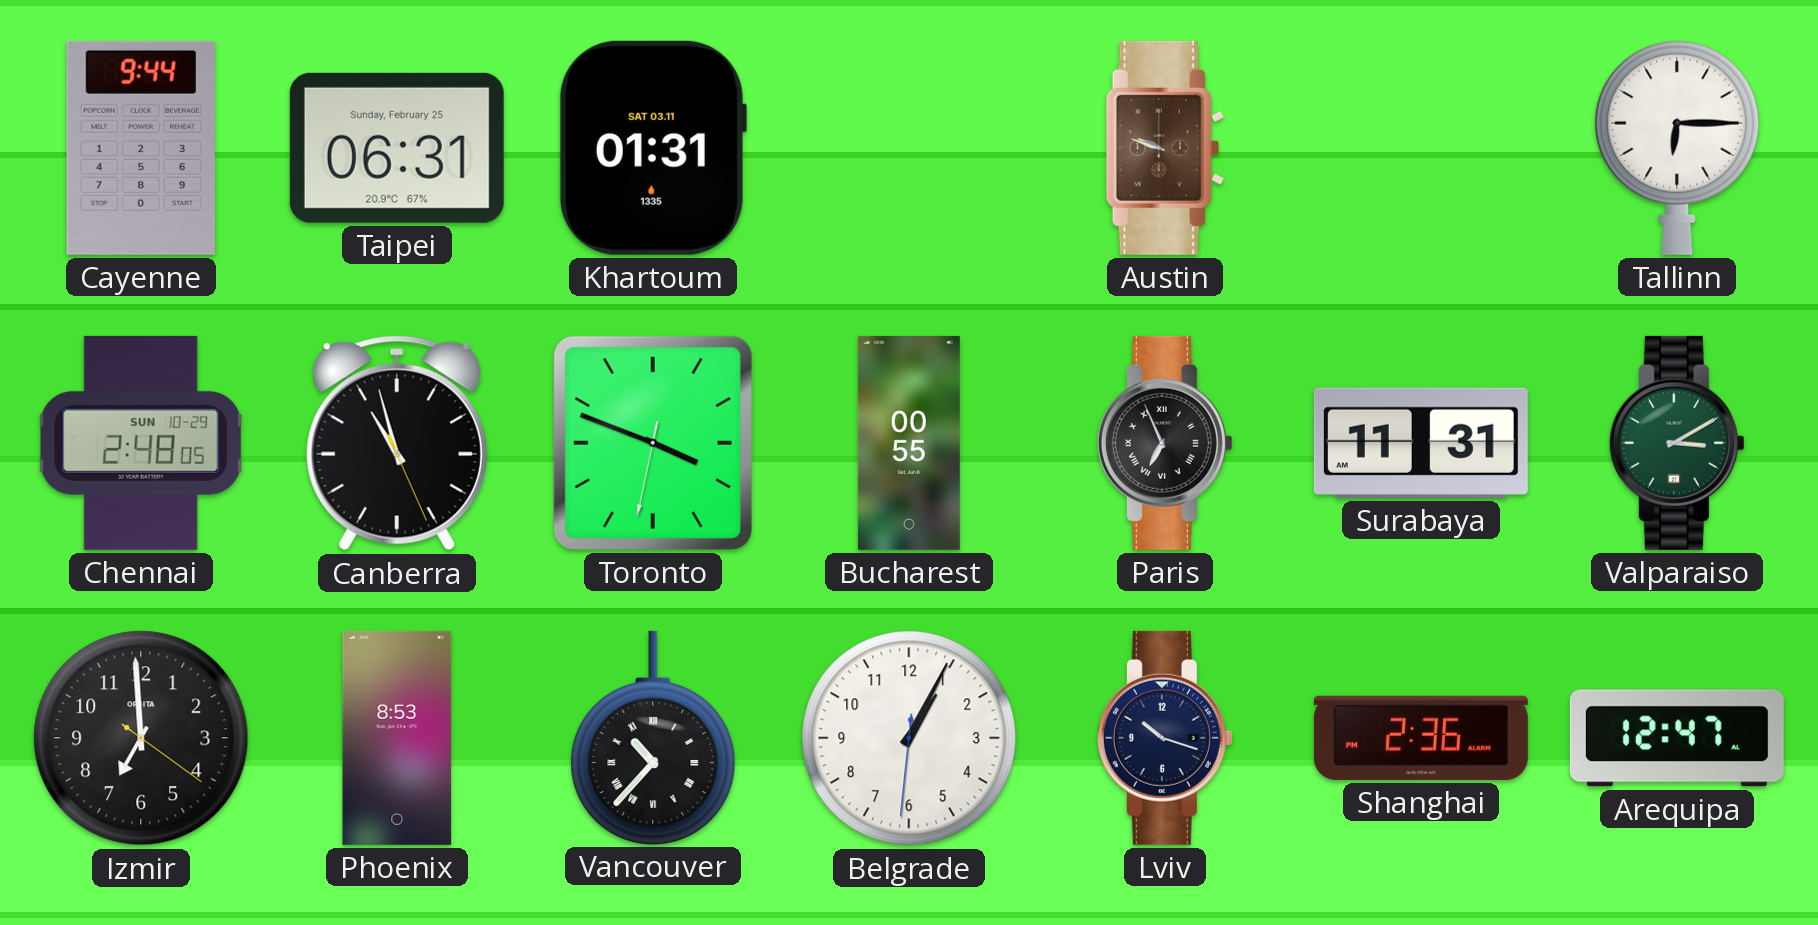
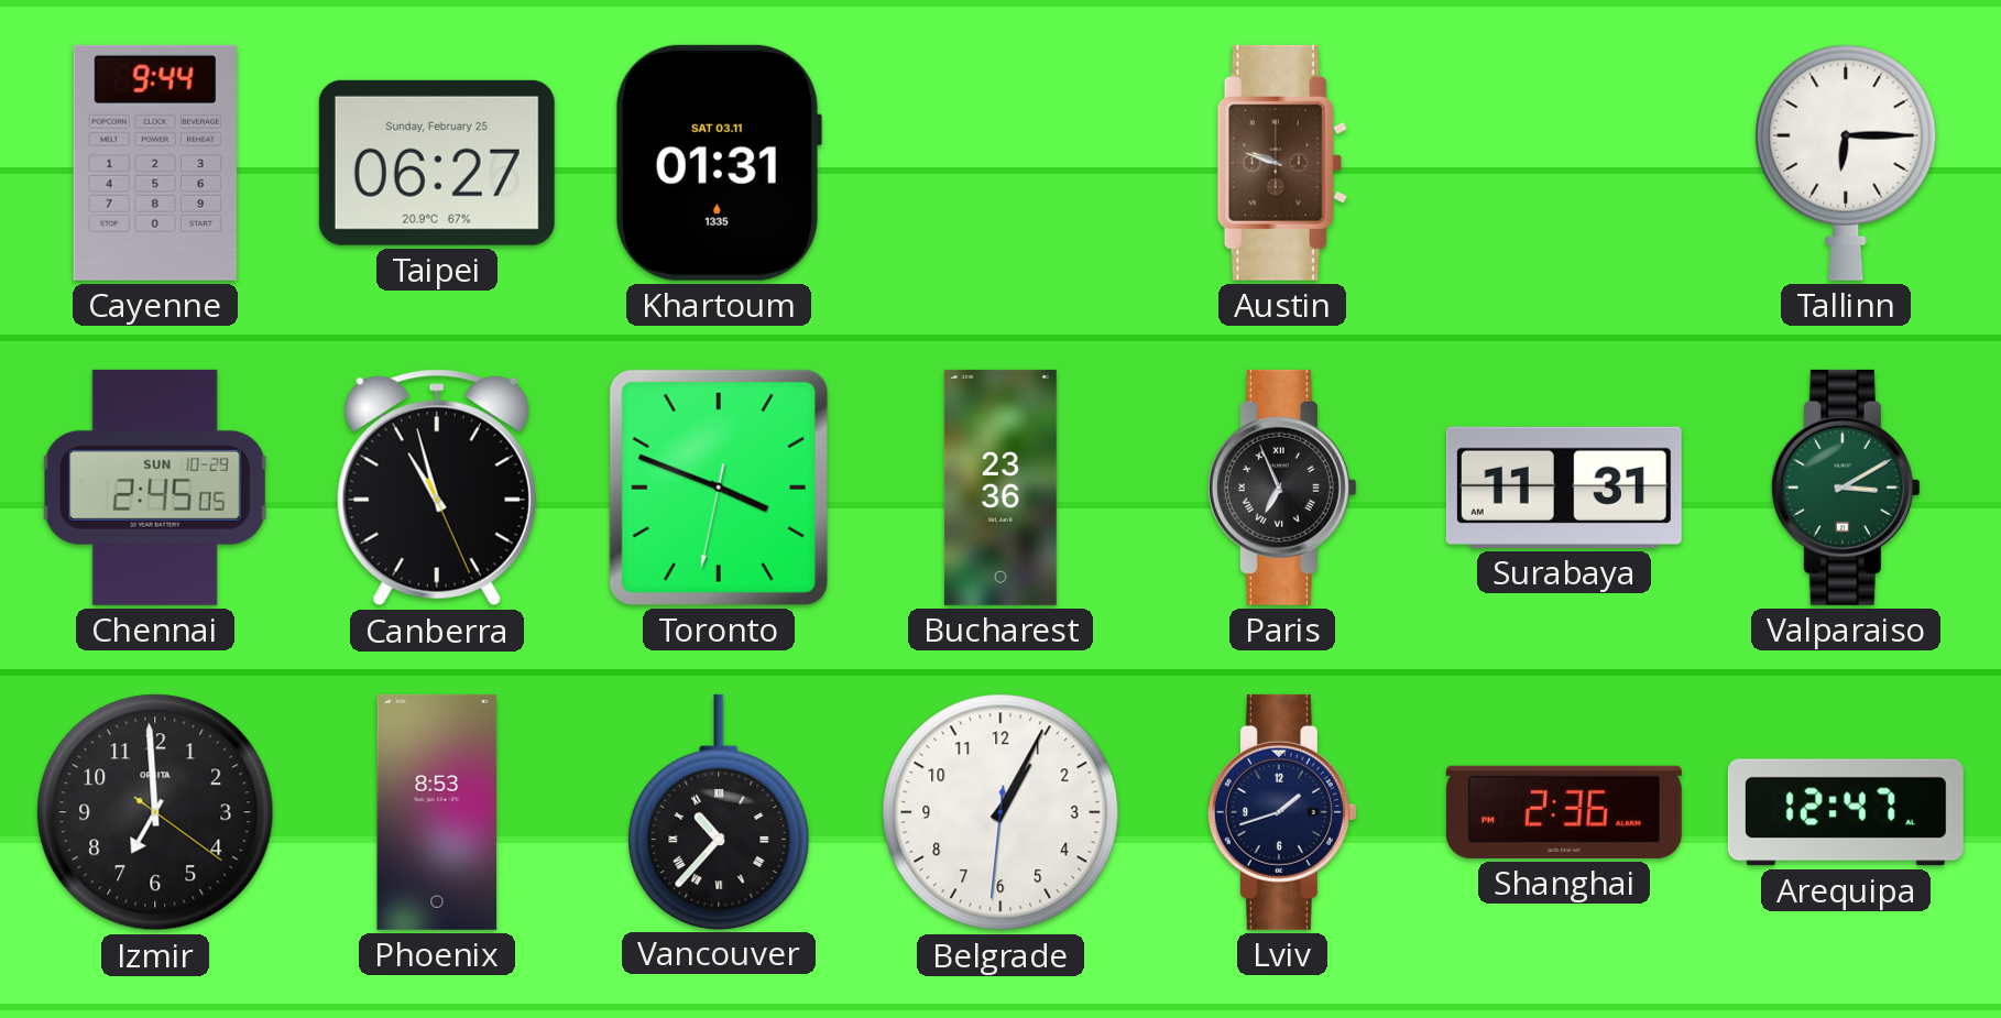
Taipei: 06:31 -> 06:27
Chennai: 2:48 -> 2:45
Bucharest: 00:55 -> 23:36
Lviv: 10:18 -> 1:42
